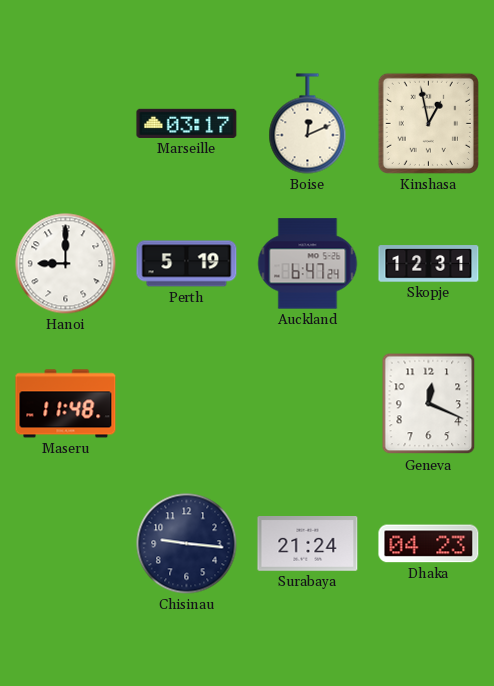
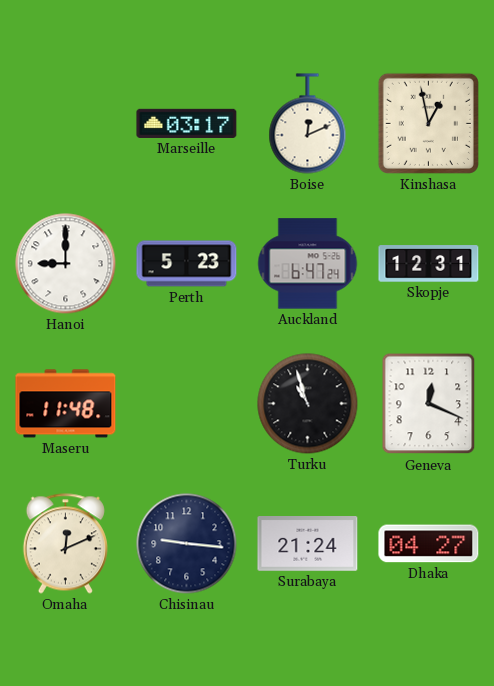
Perth: 5:19 -> 5:23
Turku: none -> 10:57
Omaha: none -> 12:11
Dhaka: 04:23 -> 04:27
